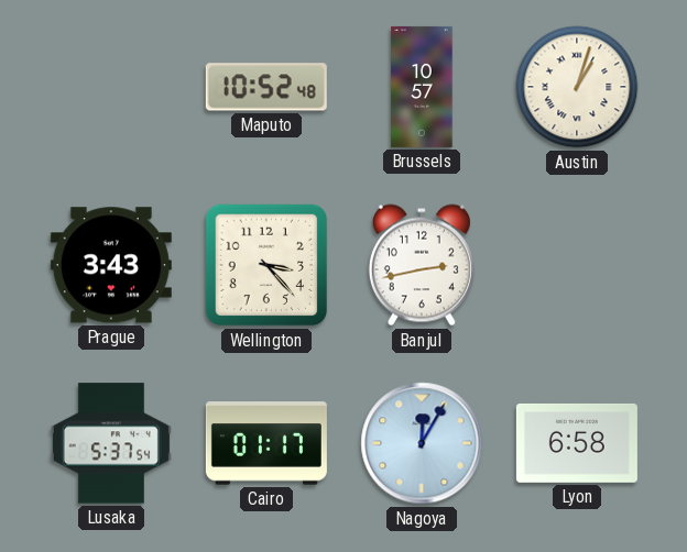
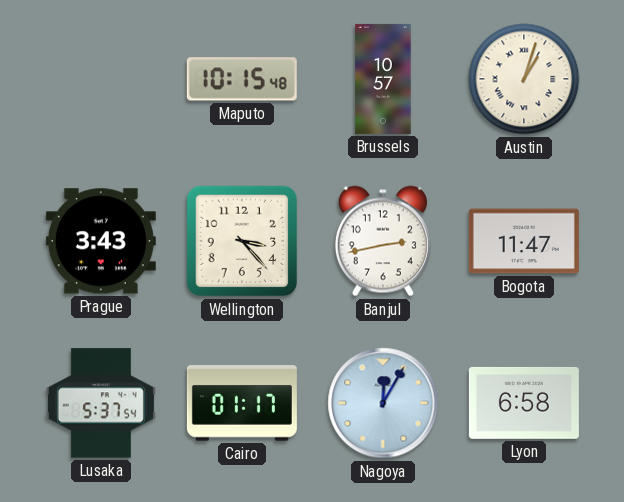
Maputo: 10:52 -> 10:15
Bogota: none -> 11:47
